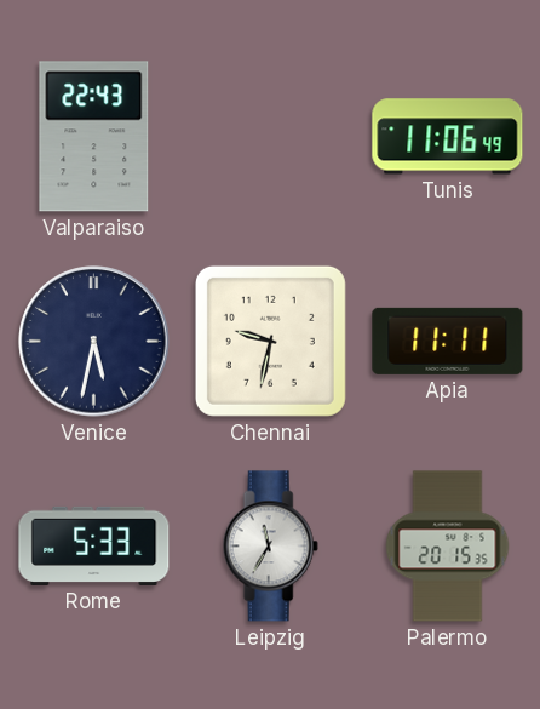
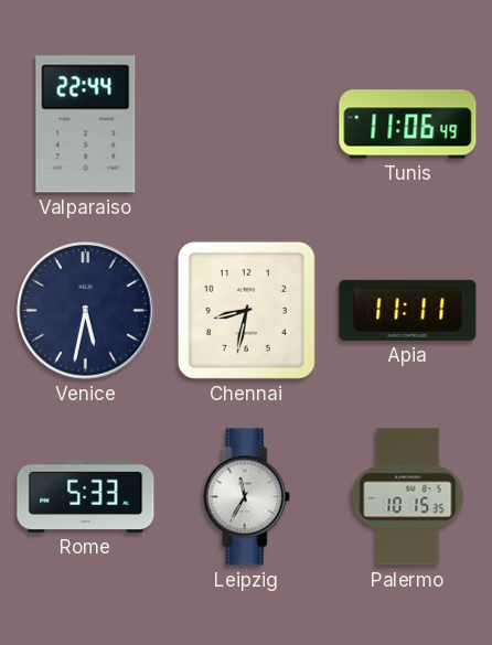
Valparaiso: 22:43 -> 22:44
Chennai: 9:32 -> 8:32
Palermo: 20:15 -> 10:15
